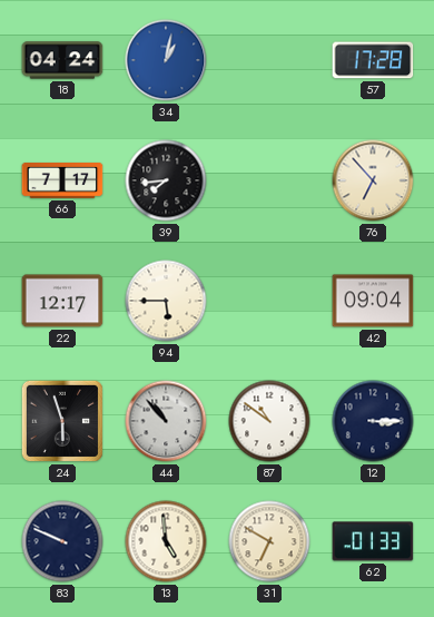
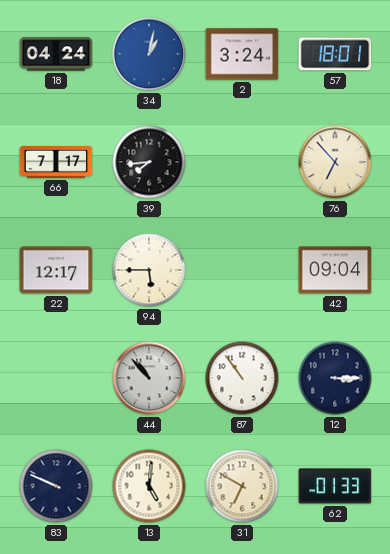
2: none -> 3:24
57: 17:28 -> 18:01
24: 5:57 -> none
87: 10:51 -> 10:54
13: 4:59 -> 5:01
